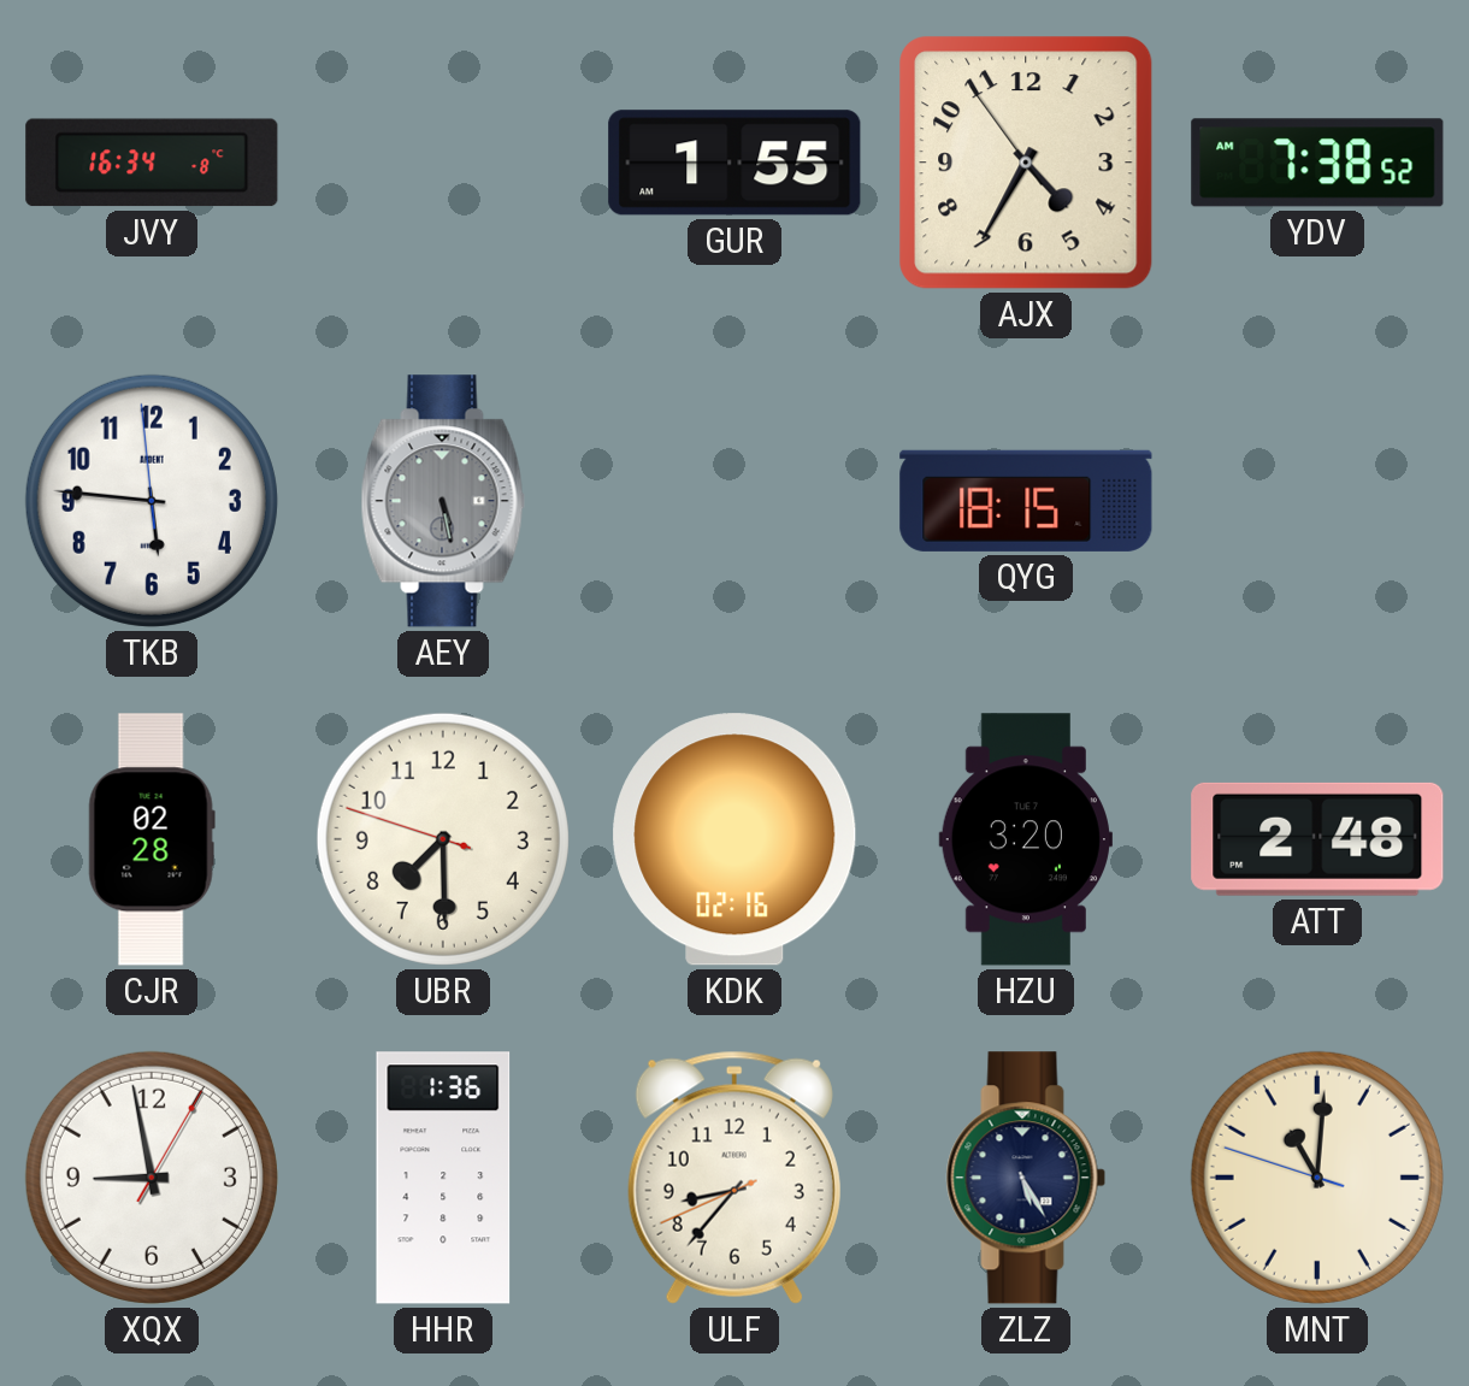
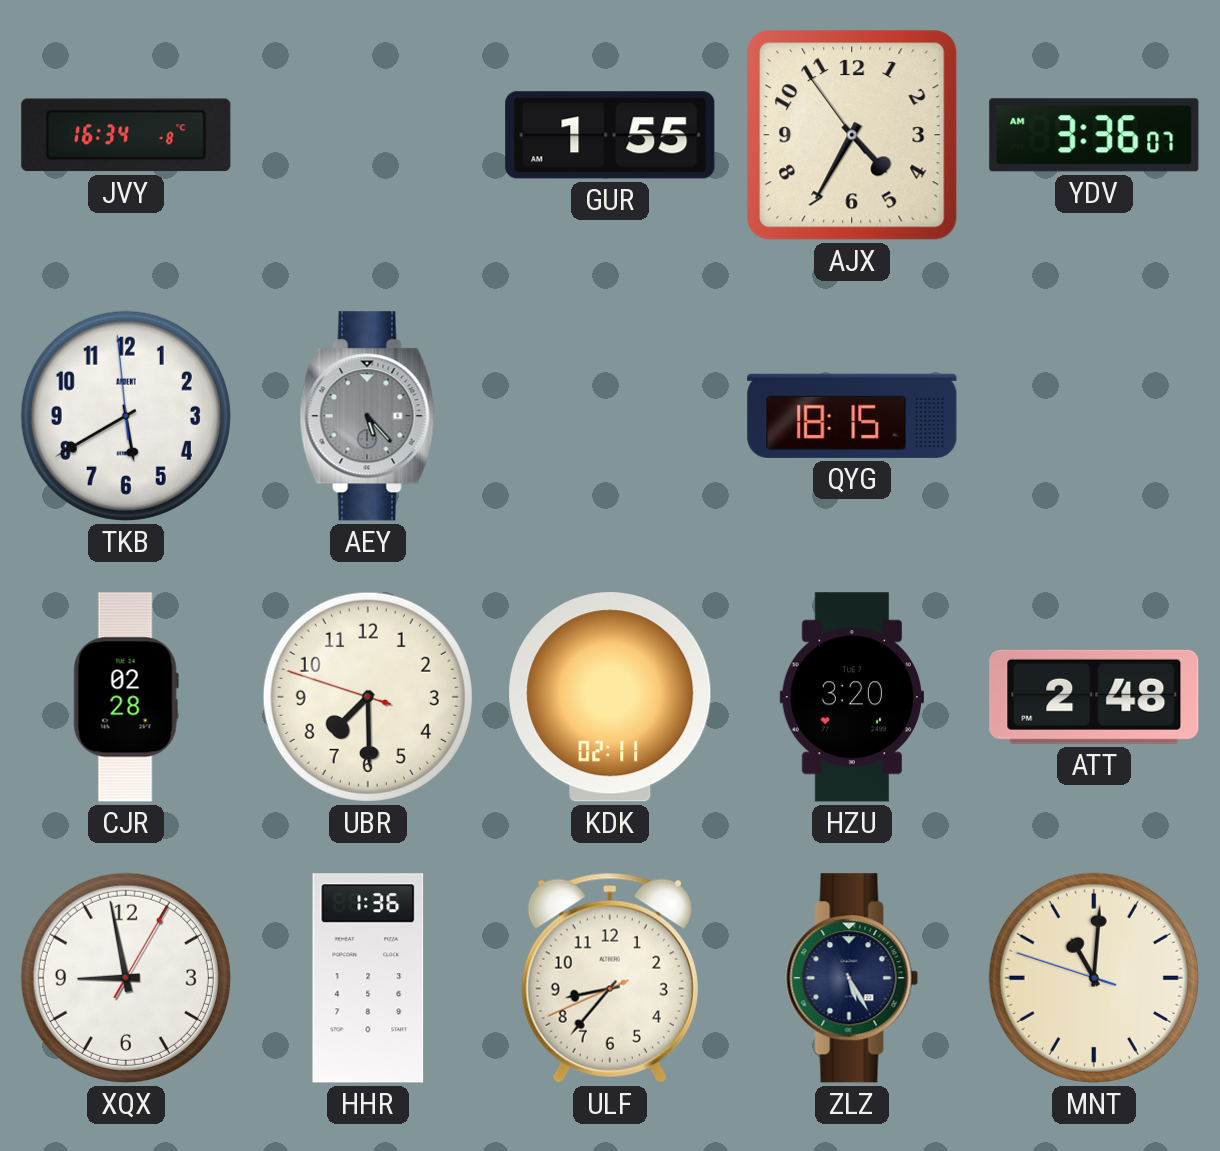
YDV: 7:38 -> 3:36
TKB: 5:45 -> 5:39
AEY: 5:28 -> 5:23
KDK: 02:16 -> 02:11
